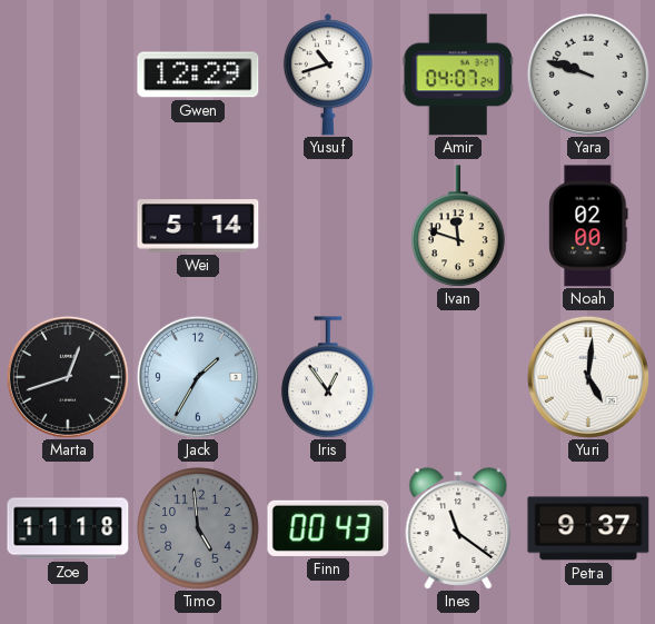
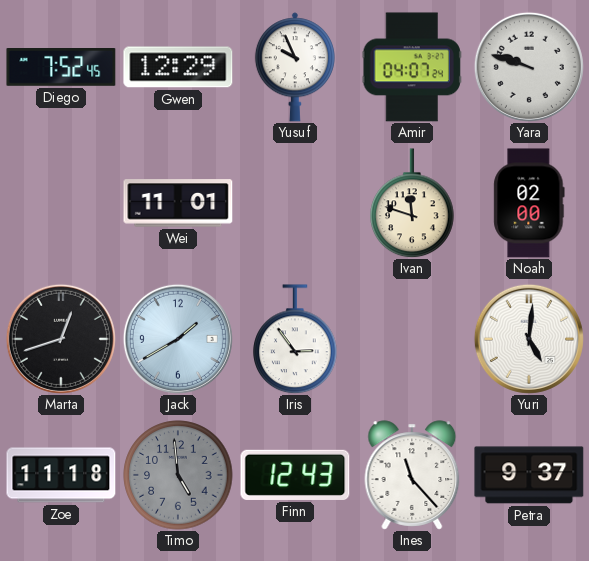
Diego: none -> 7:52
Yusuf: 10:42 -> 9:56
Wei: 5:14 -> 11:01
Jack: 1:35 -> 1:40
Iris: 12:54 -> 2:54
Finn: 00:43 -> 12:43
Ines: 11:21 -> 11:23
